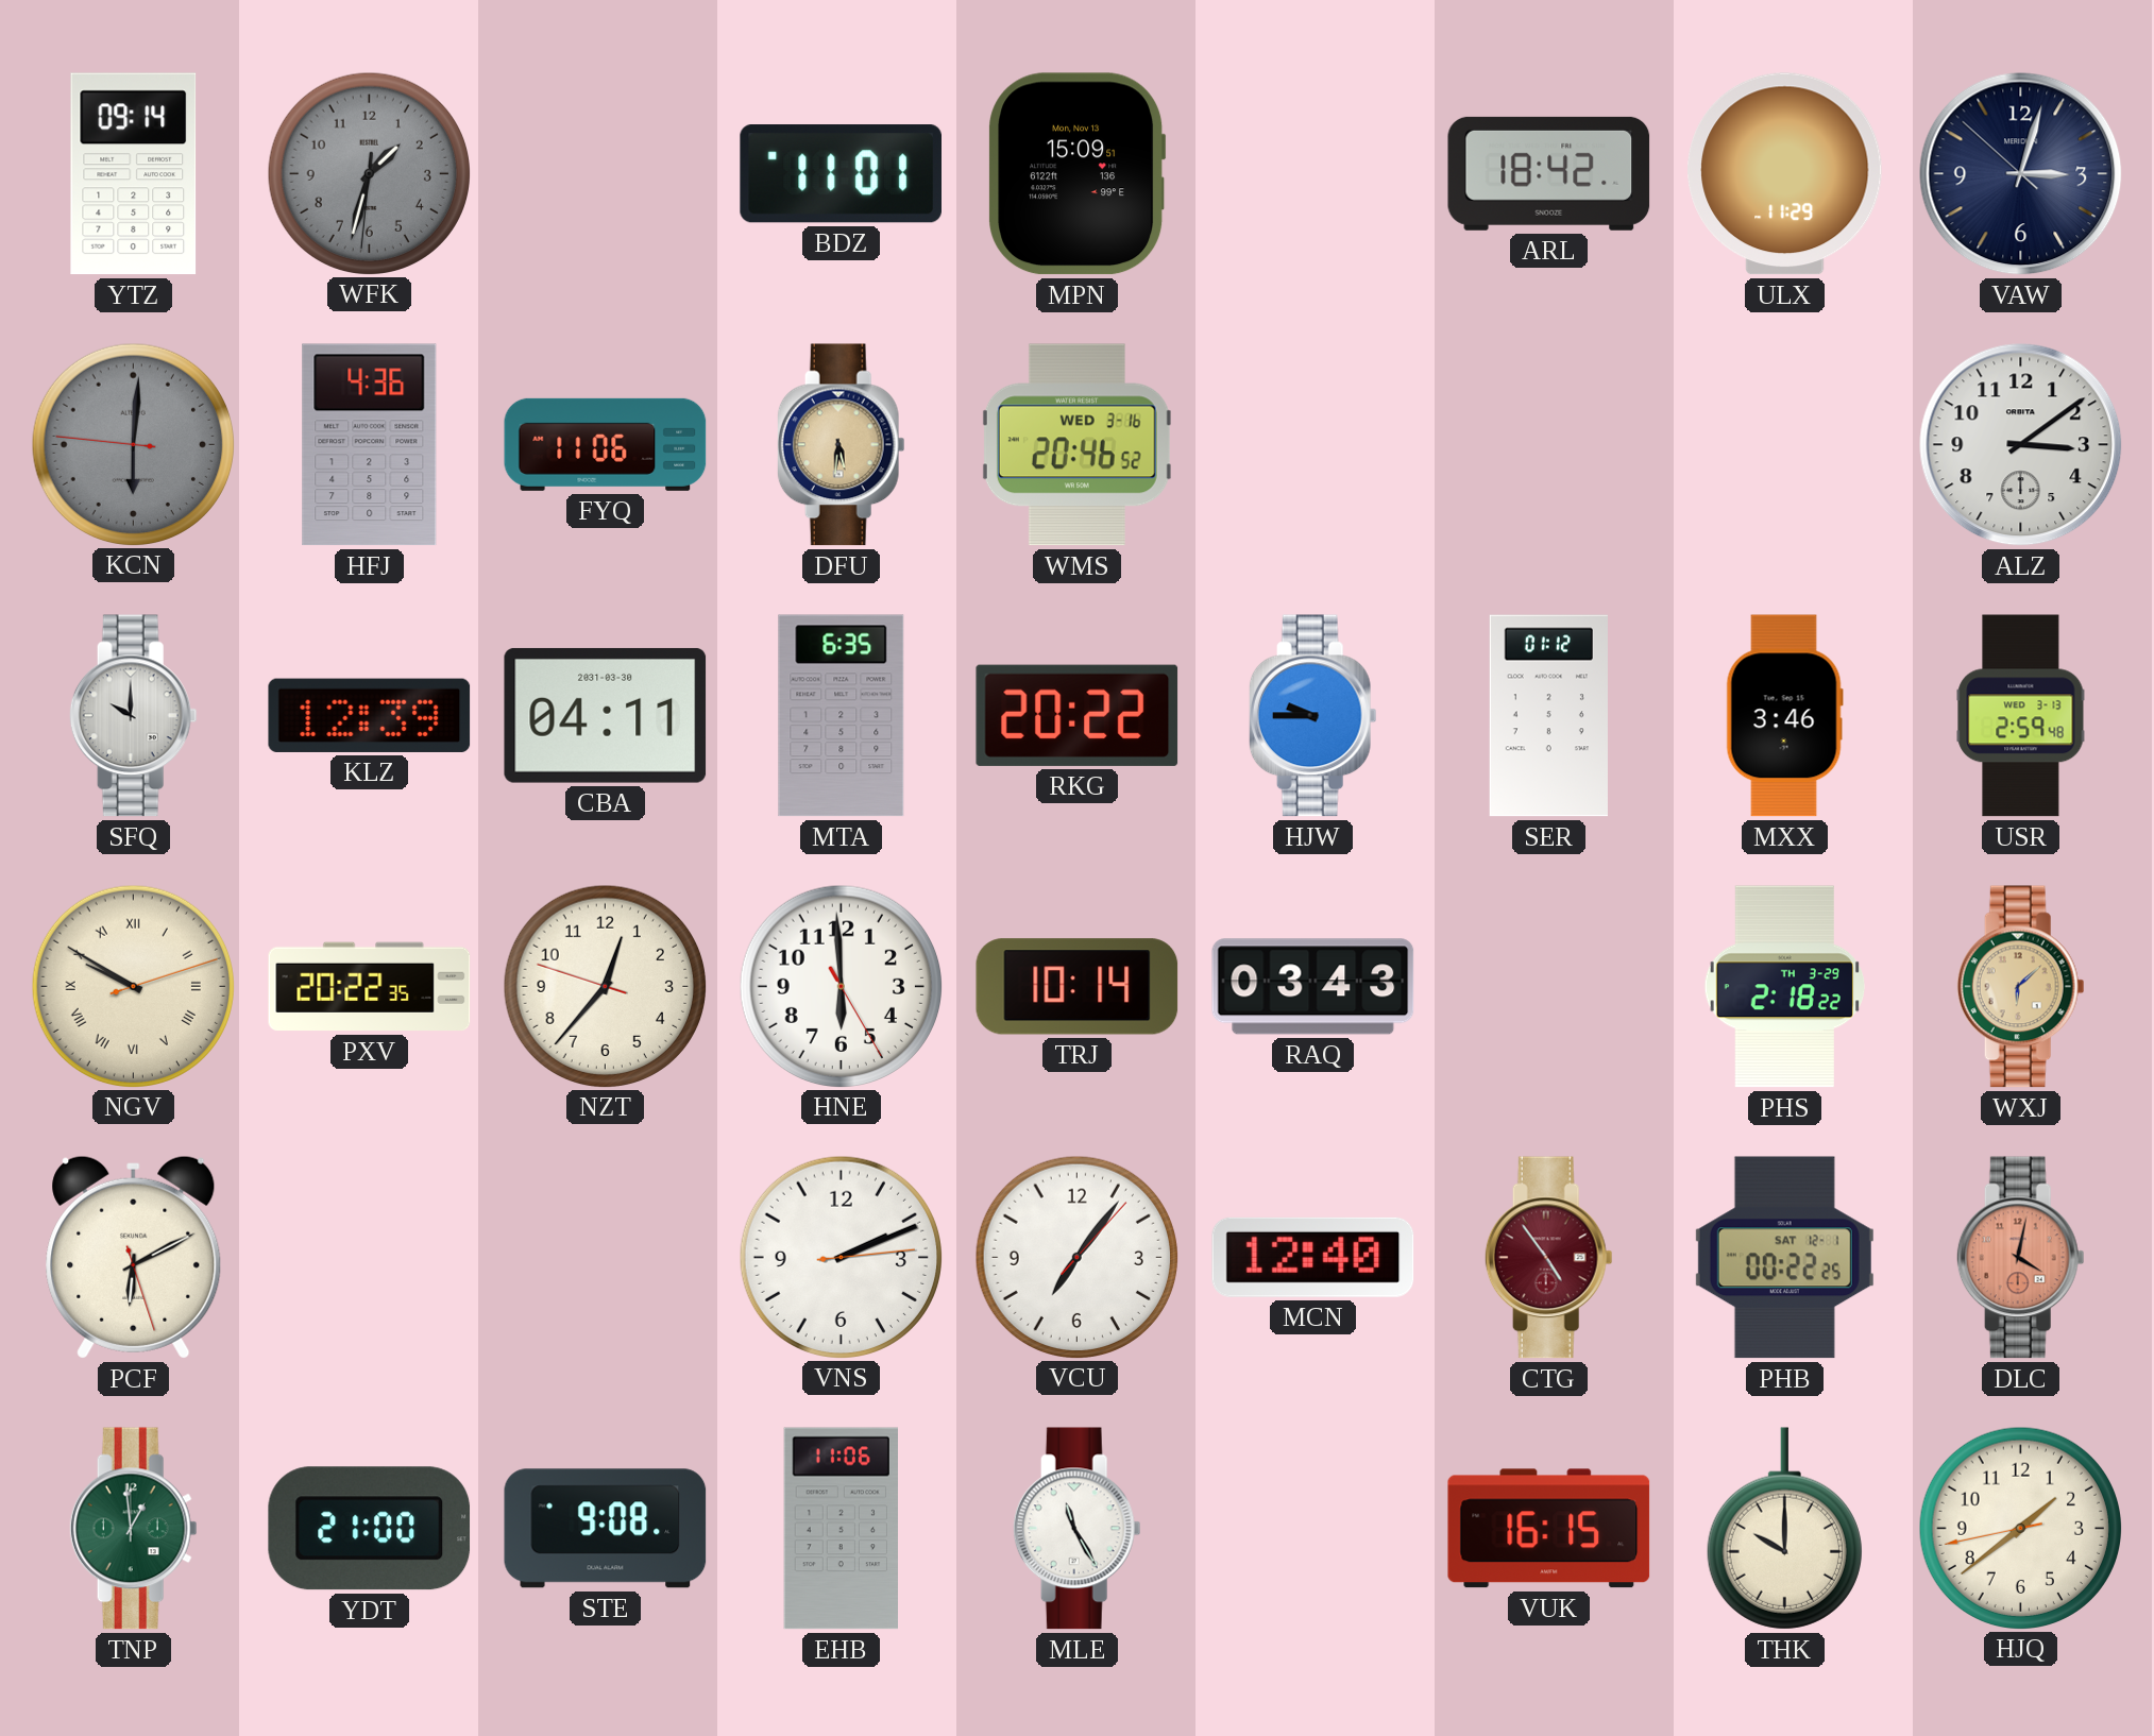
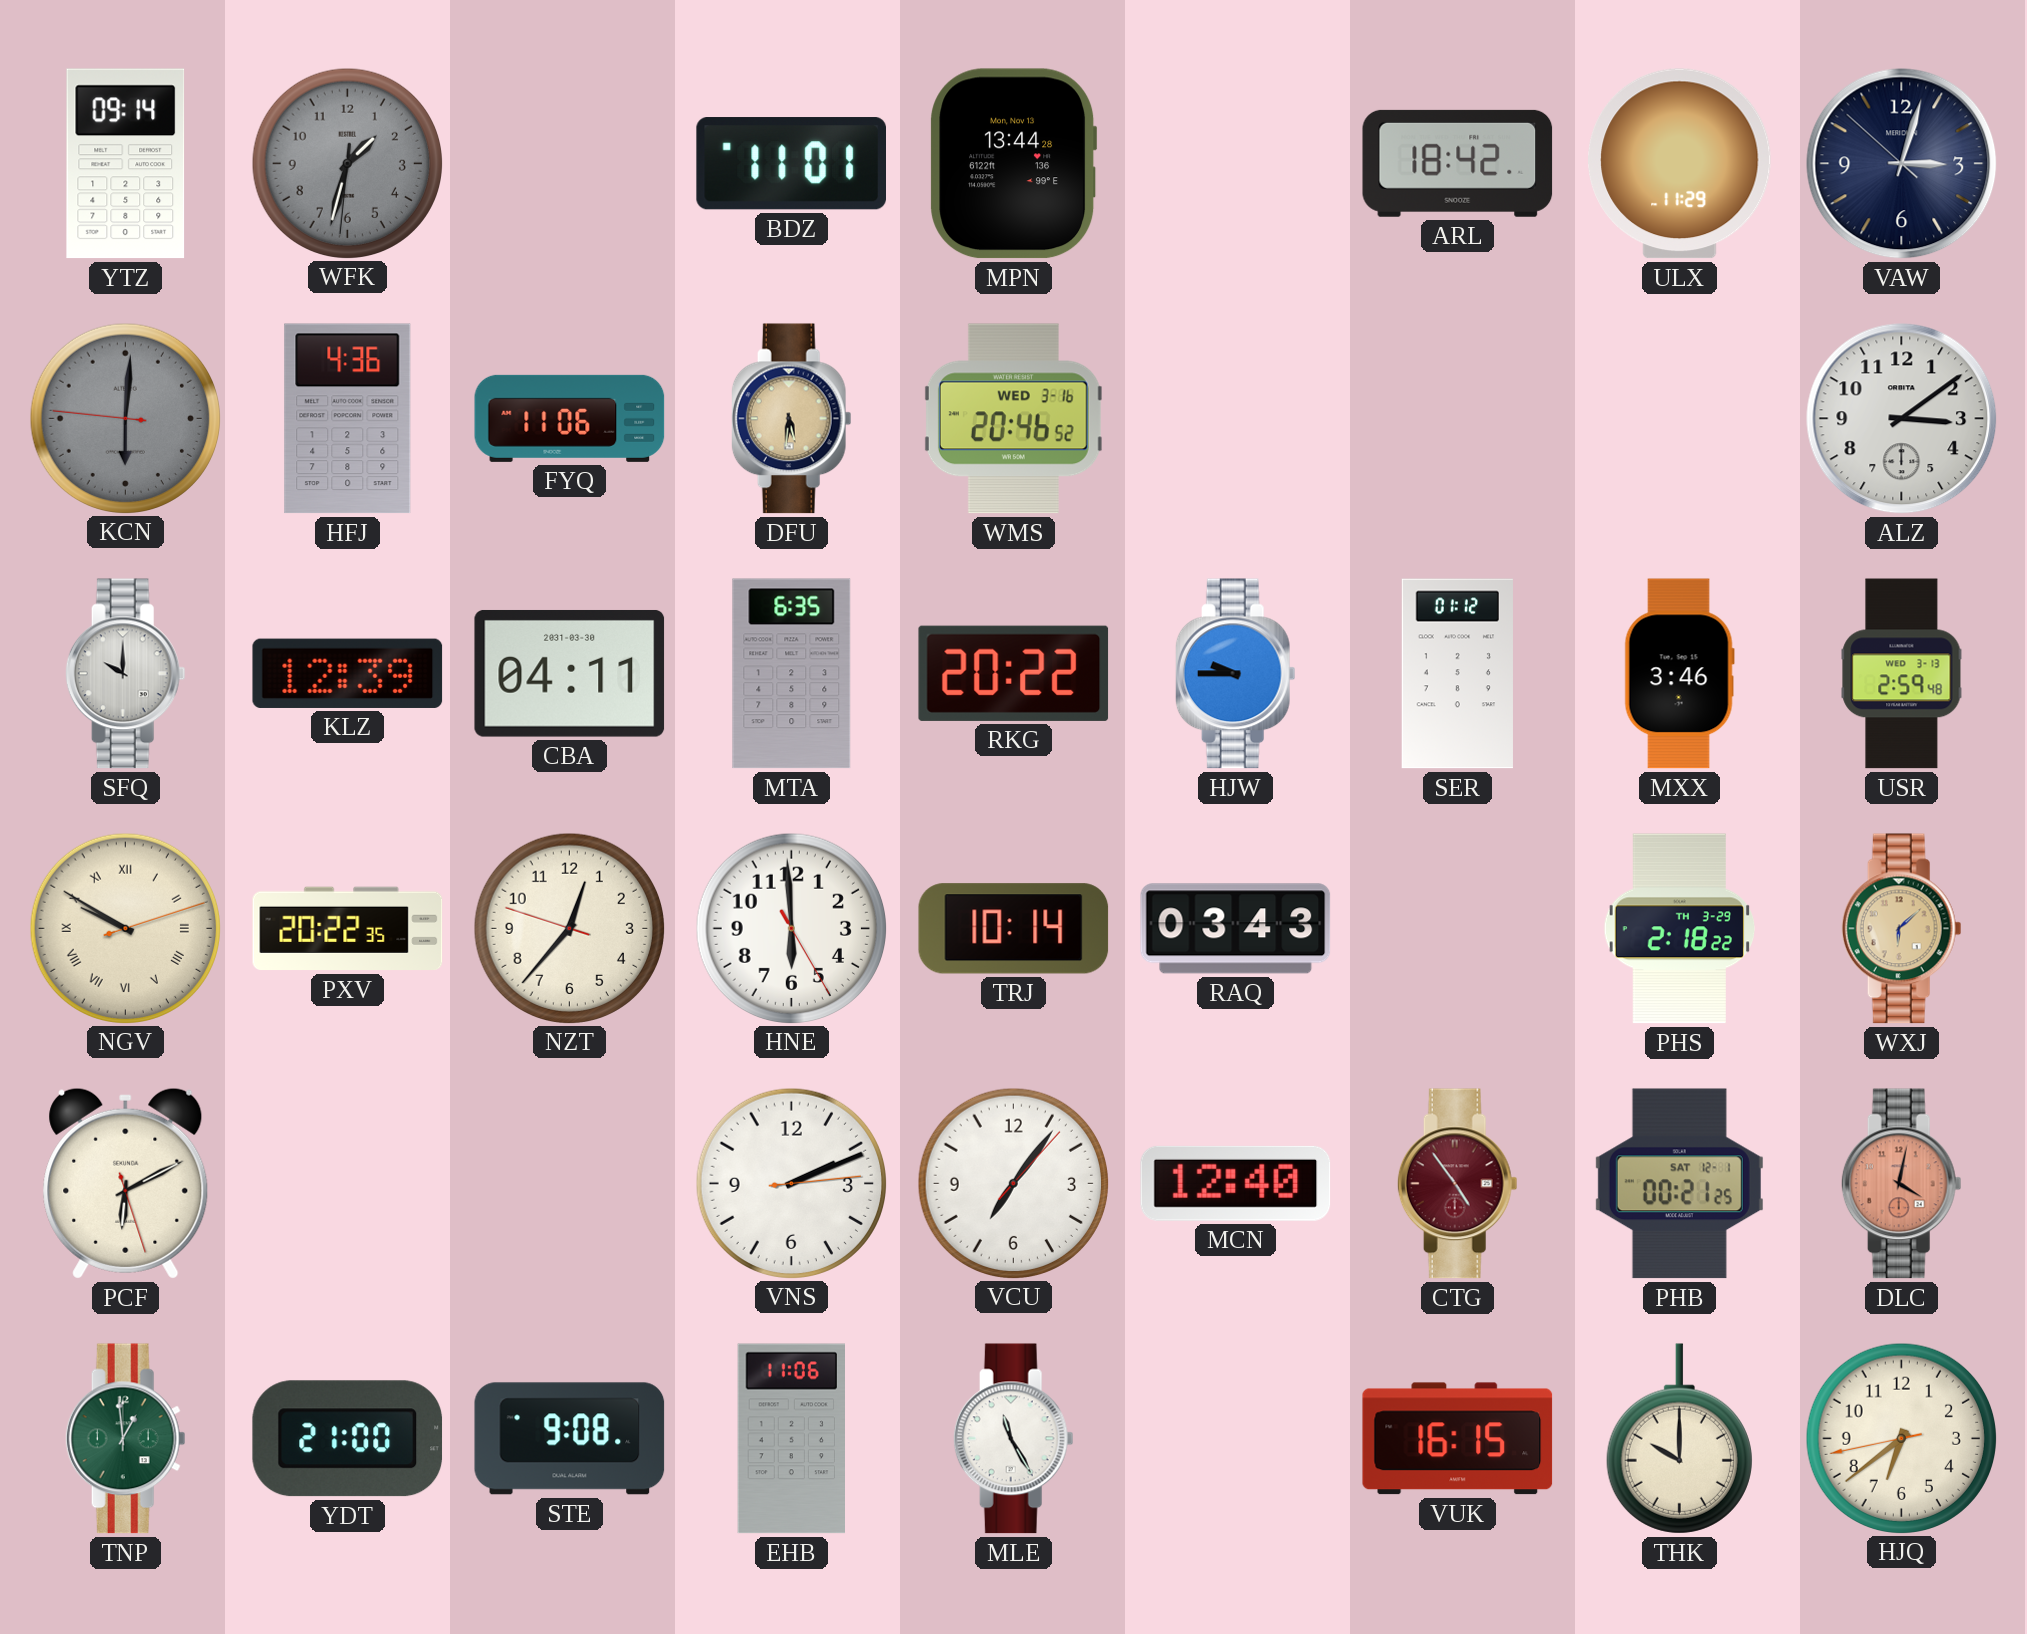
MPN: 15:09 -> 13:44
PHB: 00:22 -> 00:21
HJQ: 1:38 -> 6:38
